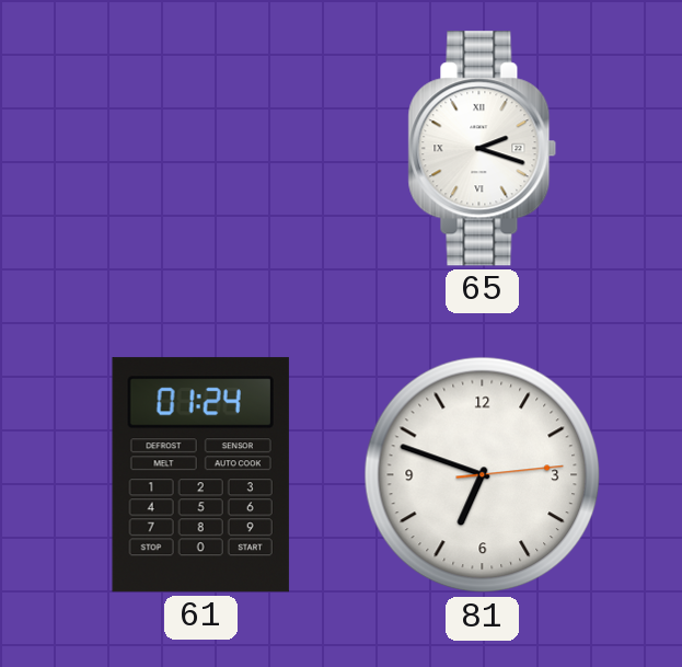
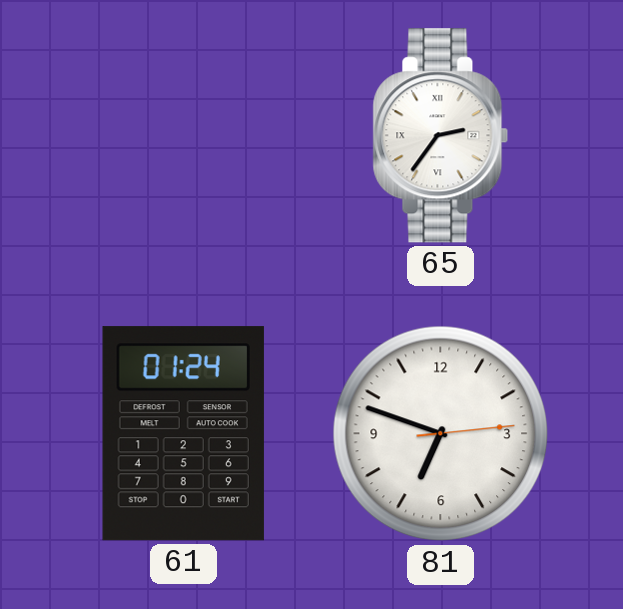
65: 2:18 -> 2:36
